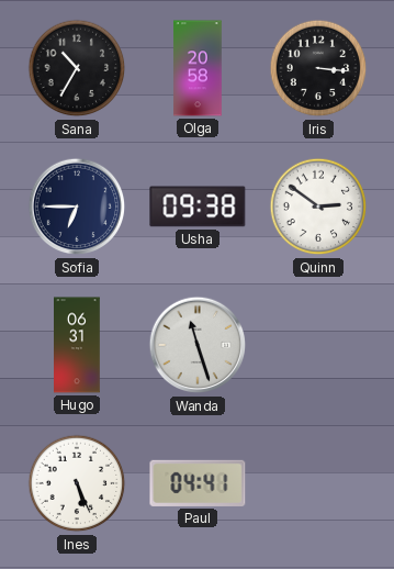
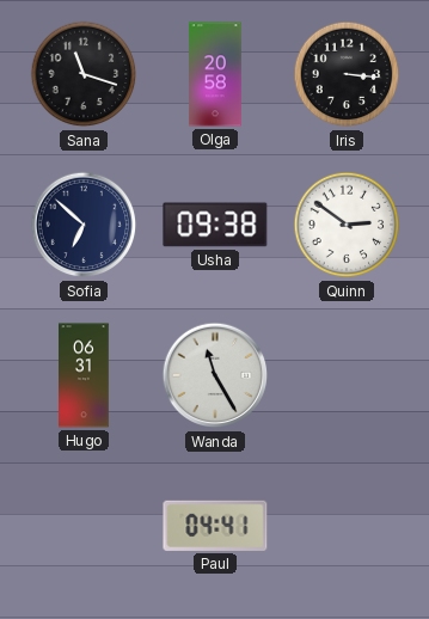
Sana: 10:35 -> 11:18
Sofia: 6:45 -> 6:52
Wanda: 11:27 -> 11:25
Ines: 5:26 -> none
